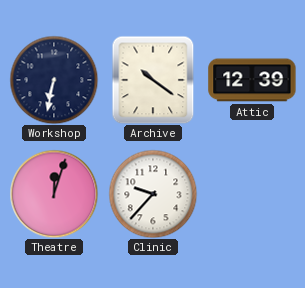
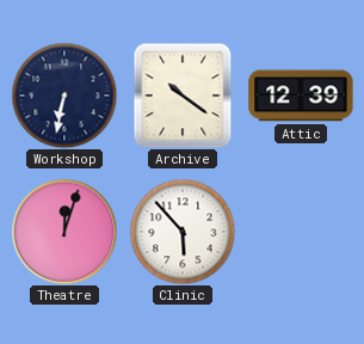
Clinic: 9:37 -> 5:53
